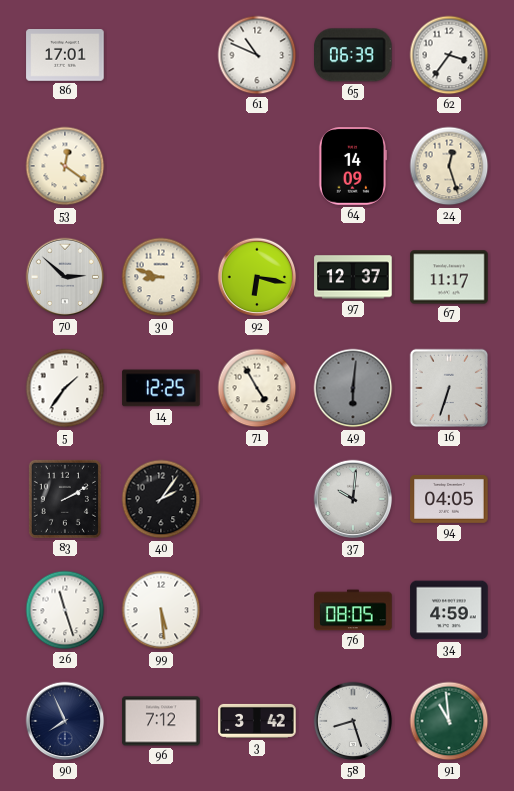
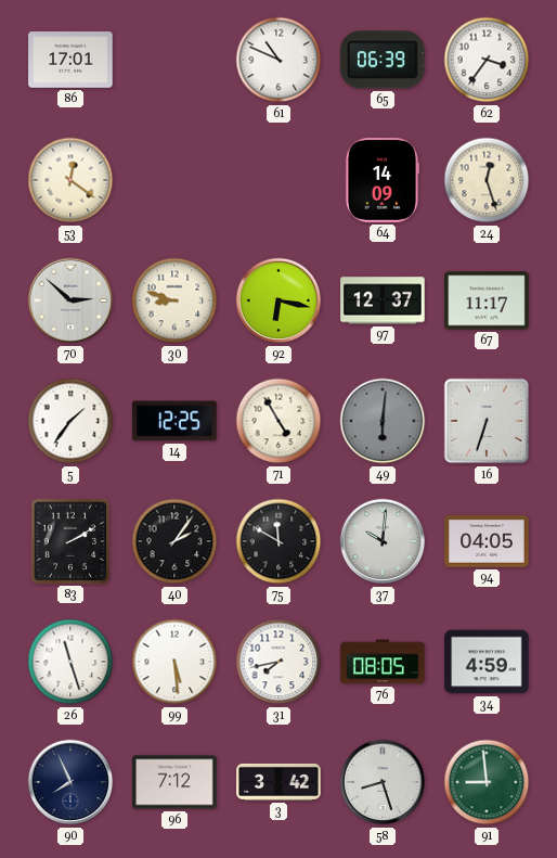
75: none -> 11:50
31: none -> 7:43
91: 10:59 -> 8:59
